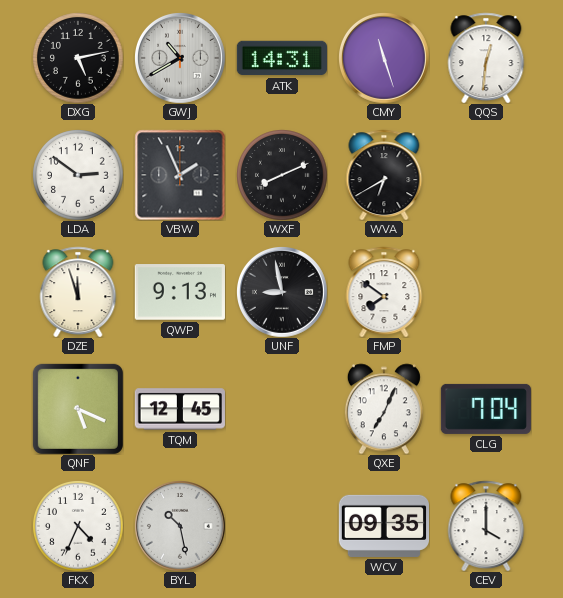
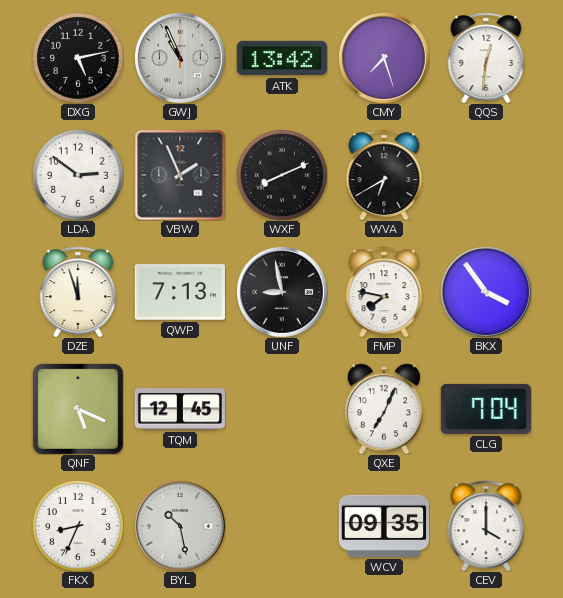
GWJ: 10:40 -> 10:56
ATK: 14:31 -> 13:42
CMY: 11:27 -> 7:27
QWP: 9:13 -> 7:13
FMP: 7:51 -> 7:47
BKX: none -> 3:54
FKX: 4:34 -> 8:34
